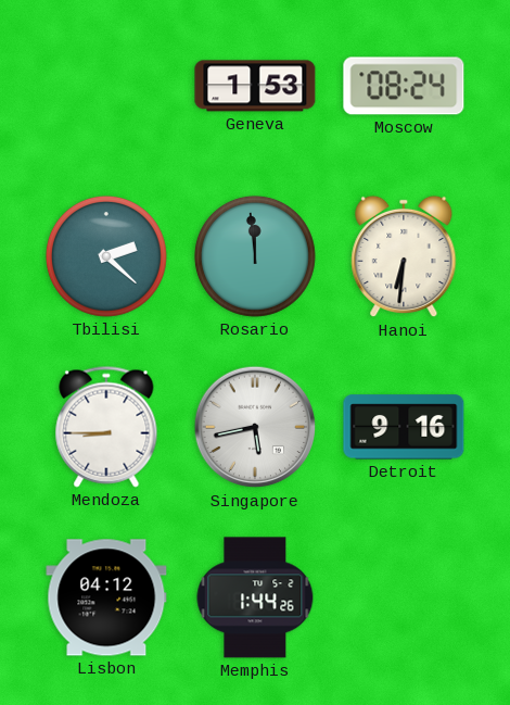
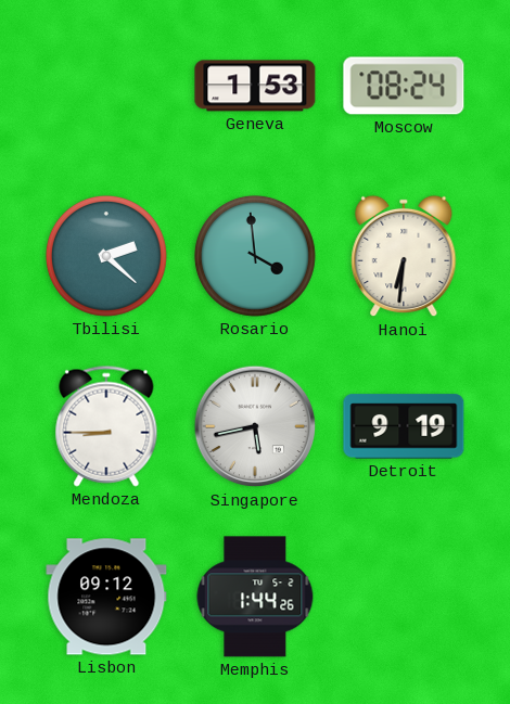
Rosario: 11:59 -> 3:59
Detroit: 9:16 -> 9:19
Lisbon: 04:12 -> 09:12
